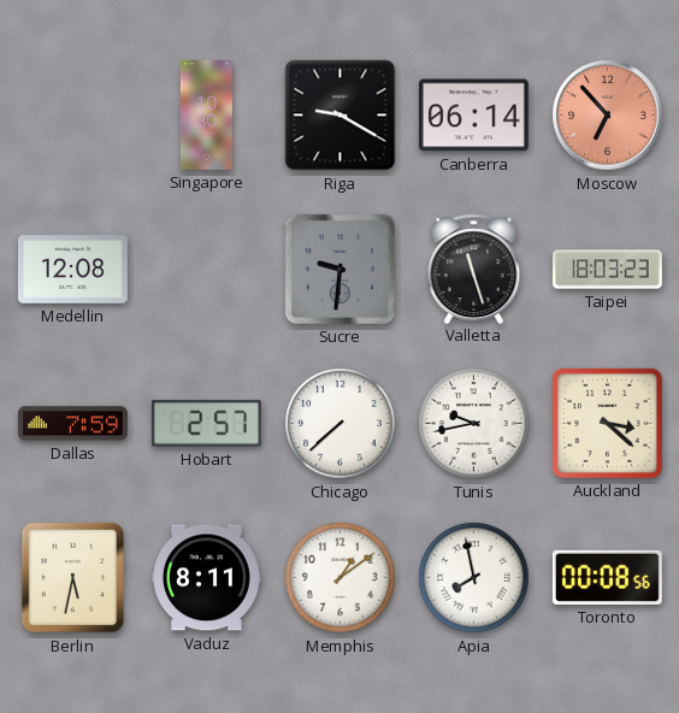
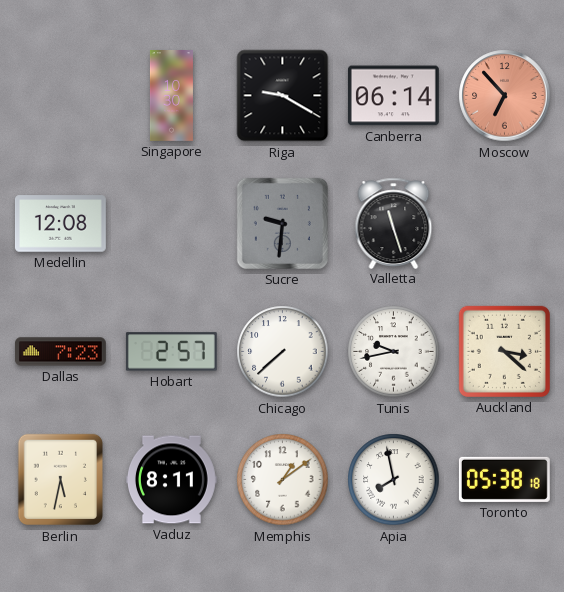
Taipei: 18:03 -> none
Dallas: 7:59 -> 7:23
Toronto: 00:08 -> 05:38
